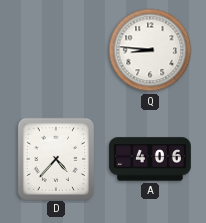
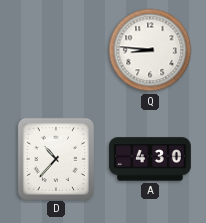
D: 4:37 -> 10:37
A: 4:06 -> 4:30
